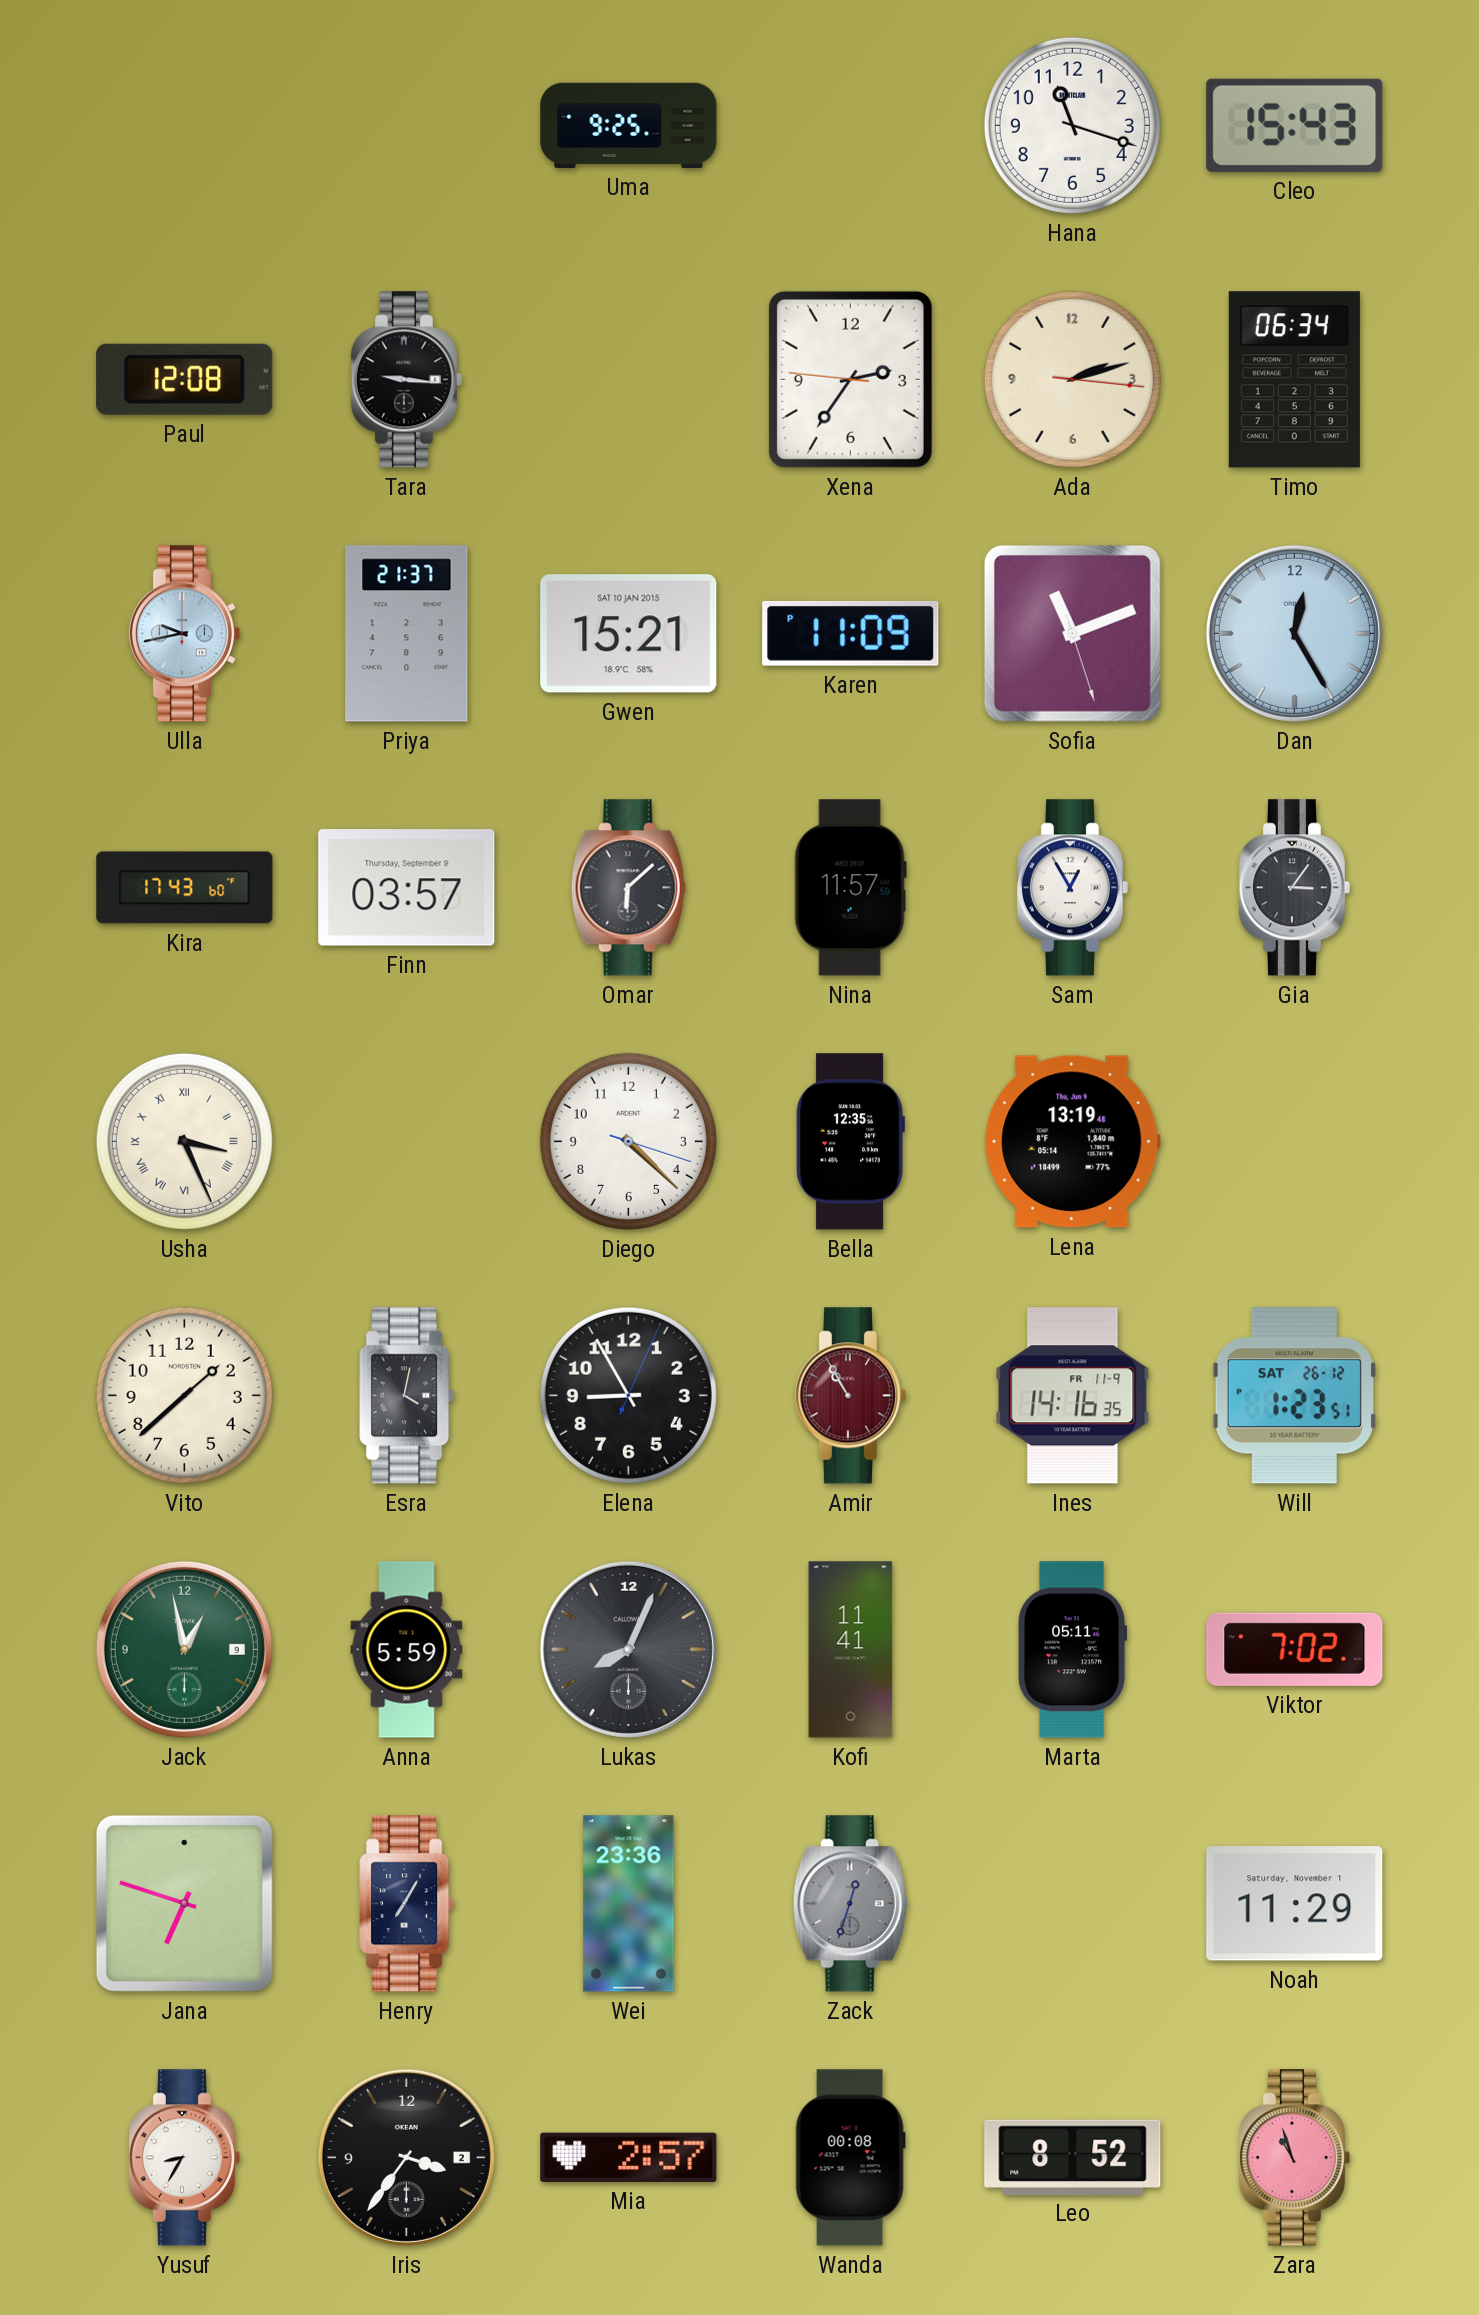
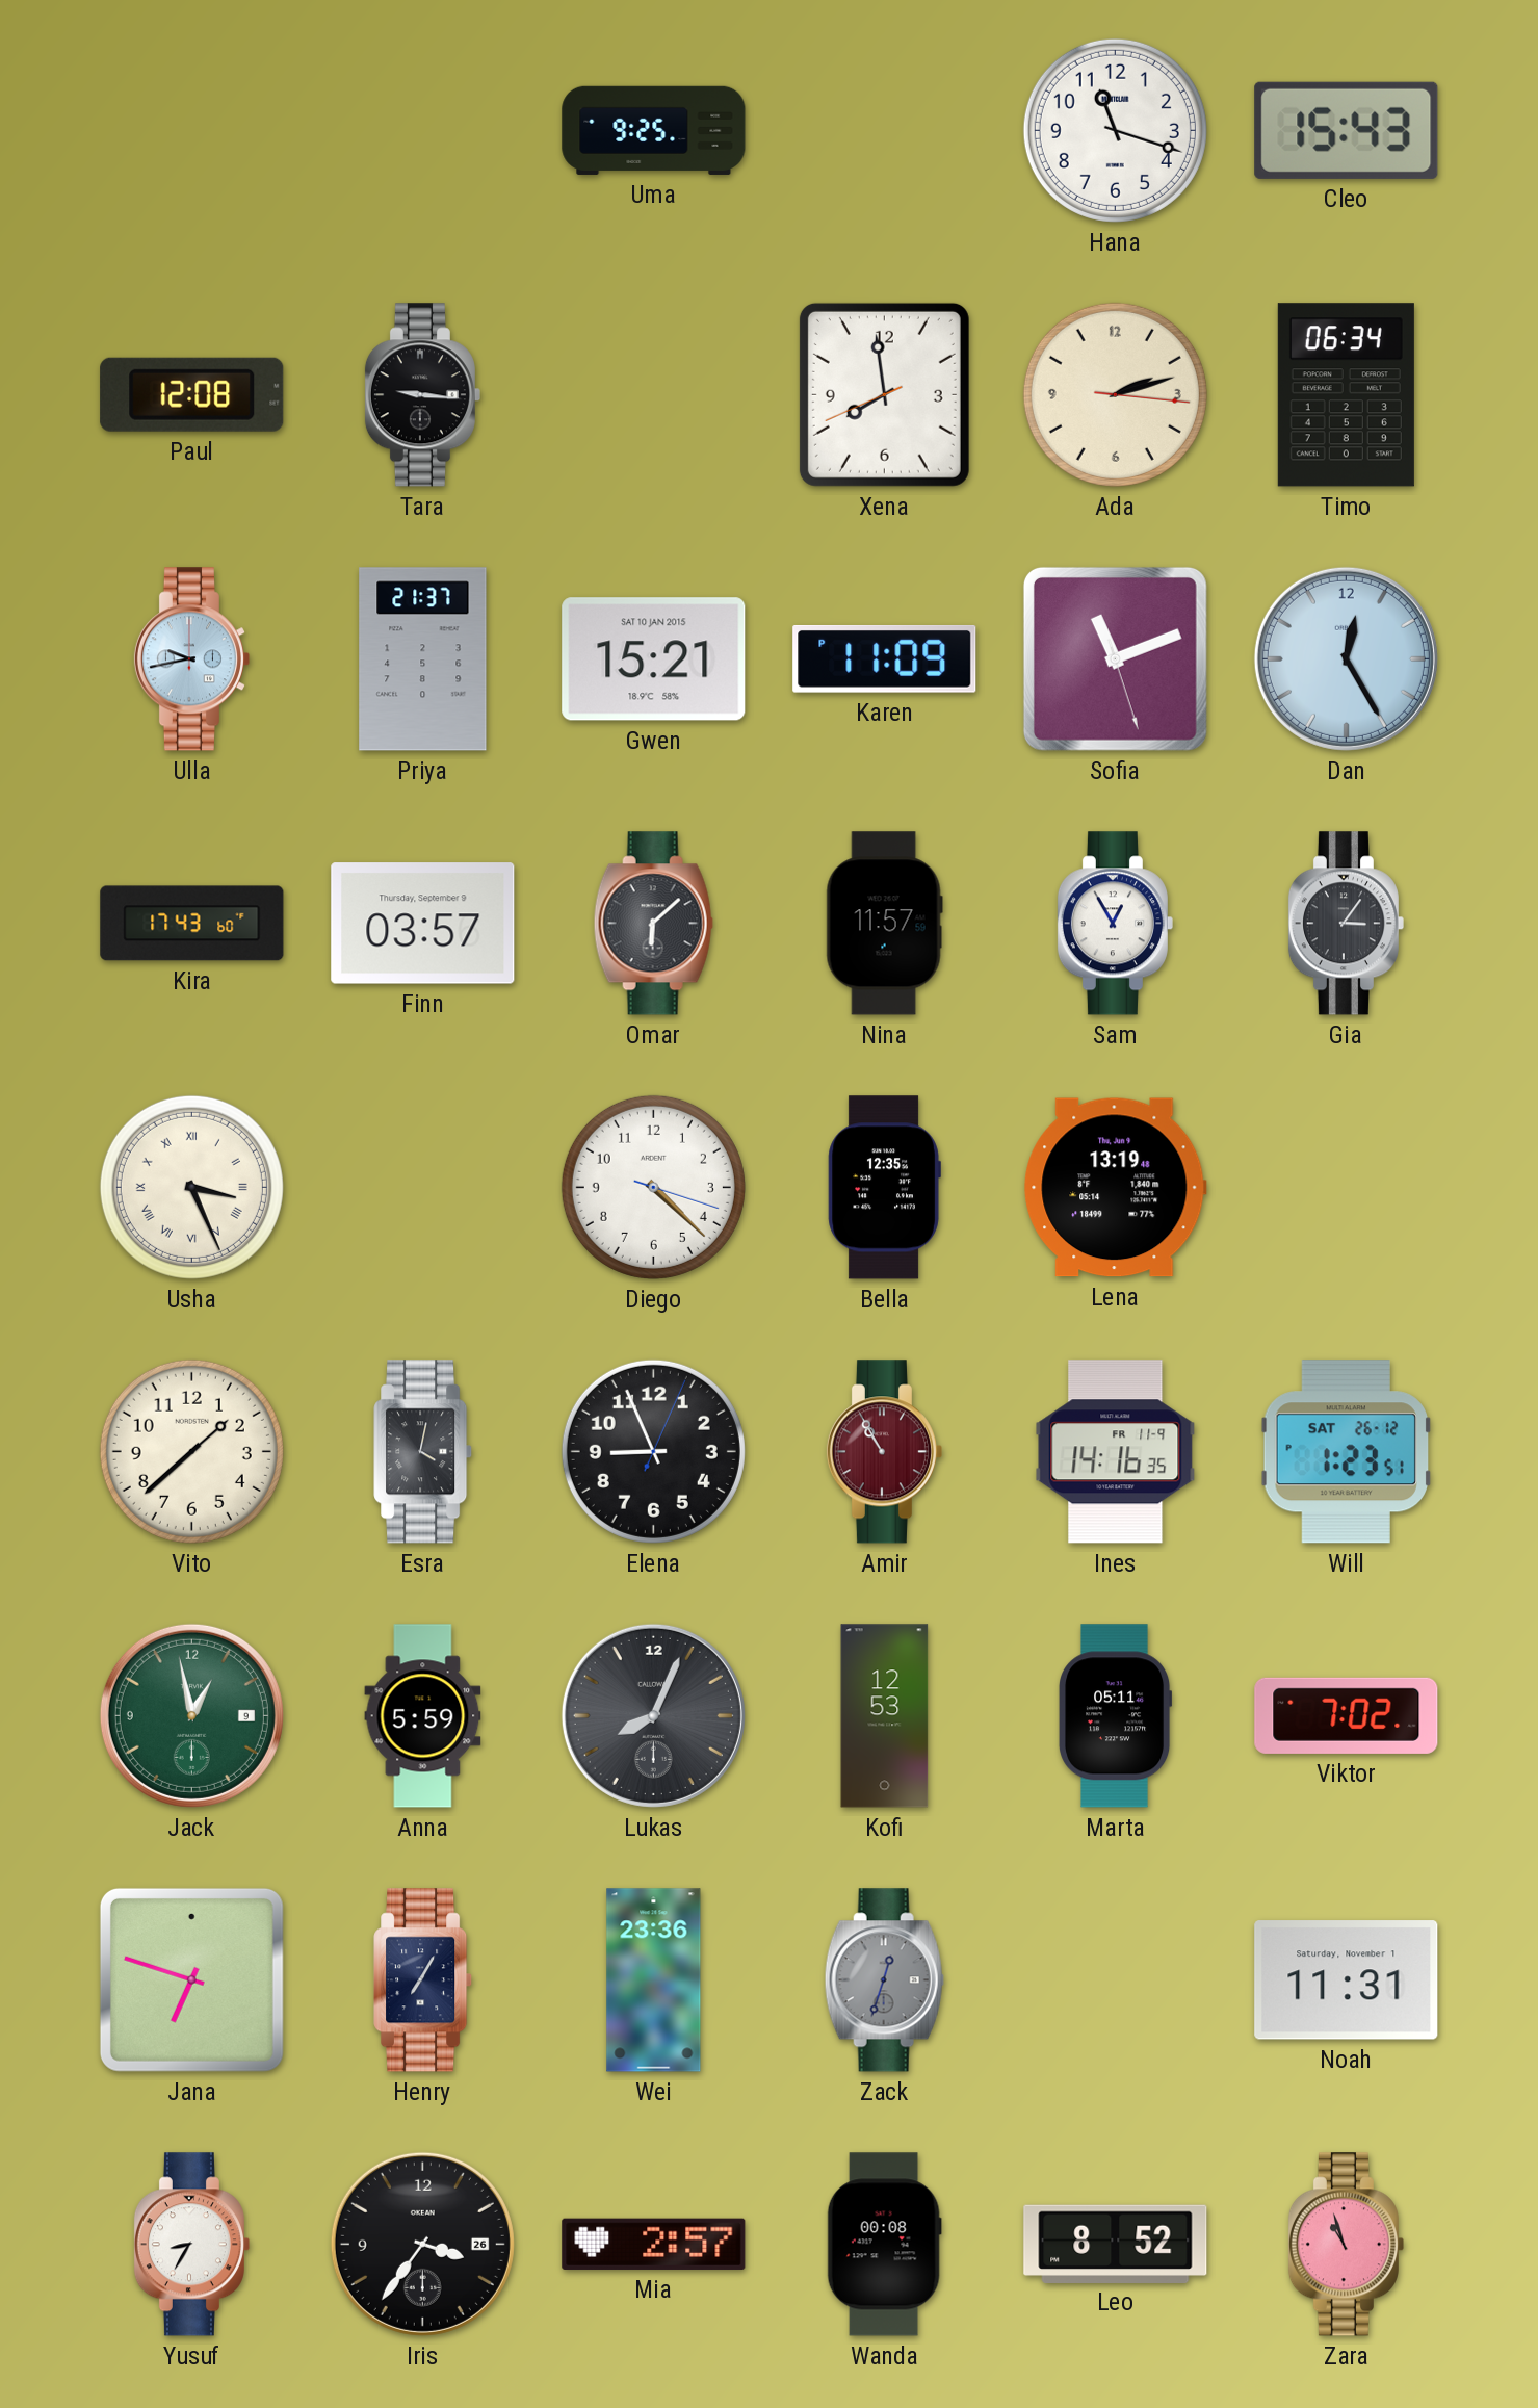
Xena: 2:35 -> 7:58
Elena: 8:55 -> 8:56
Kofi: 11:41 -> 12:53
Noah: 11:29 -> 11:31
Iris date: 2 -> 26
